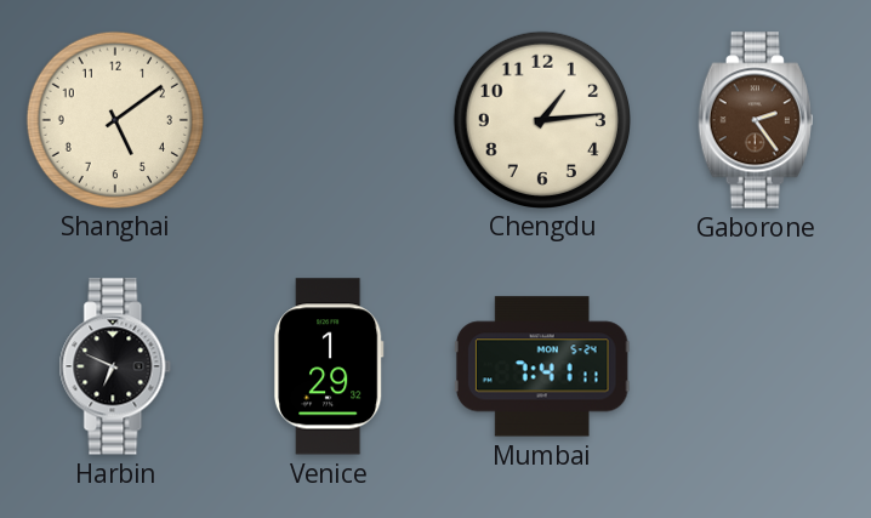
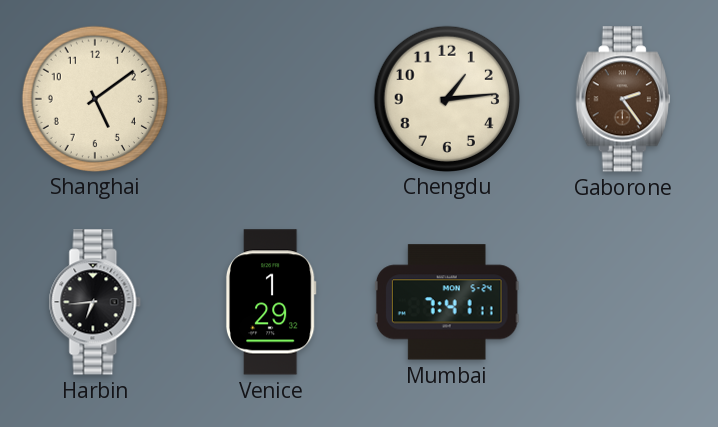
Harbin: 6:49 -> 6:44
